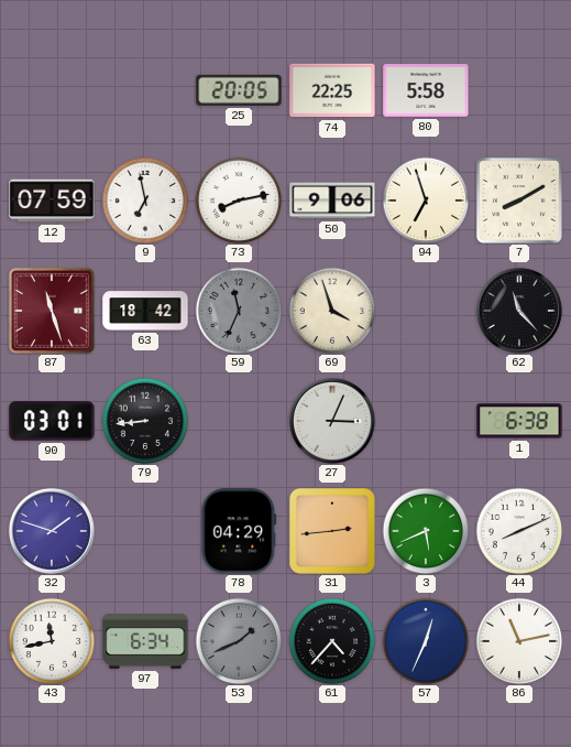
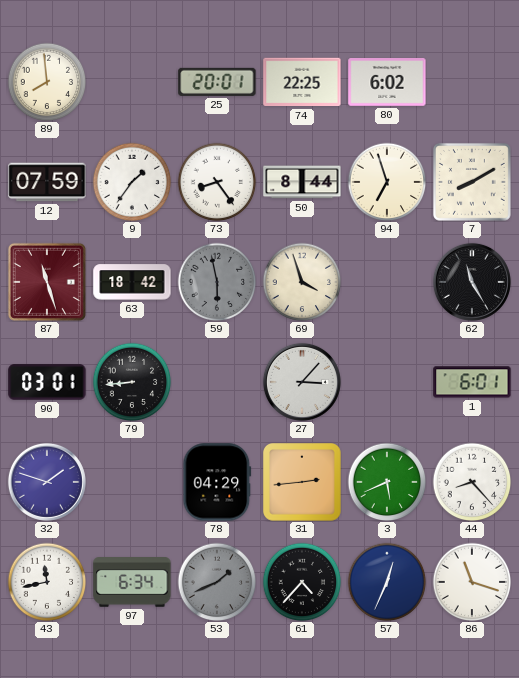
89: none -> 7:59
25: 20:05 -> 20:01
80: 5:58 -> 6:02
9: 6:58 -> 1:36
73: 8:13 -> 8:24
50: 9:06 -> 8:44
59: 11:34 -> 5:58
62: 11:23 -> 11:25
27: 3:04 -> 3:07
1: 6:38 -> 6:01
44: 8:11 -> 8:23
86: 11:13 -> 11:18
